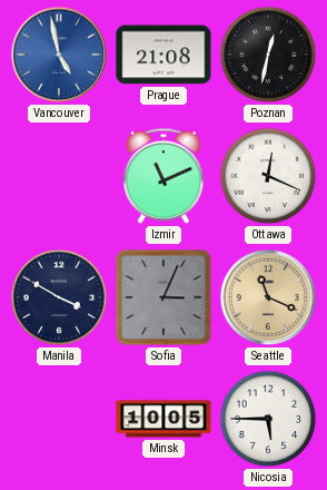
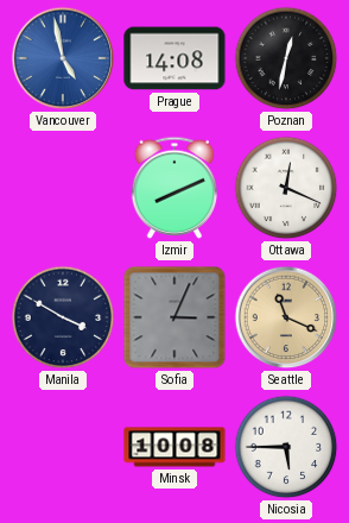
Prague: 21:08 -> 14:08
Izmir: 11:11 -> 8:11
Minsk: 10:05 -> 10:08
